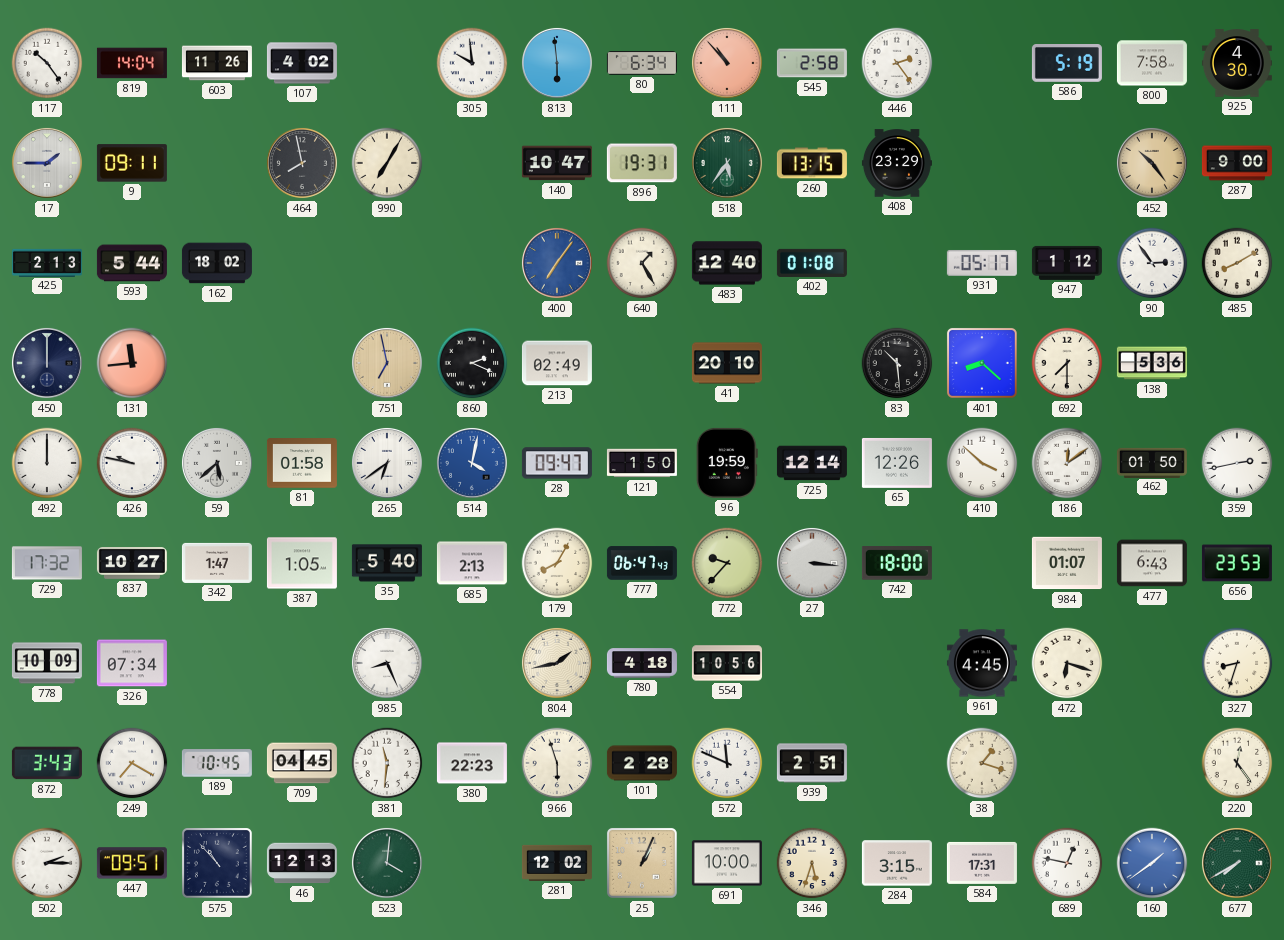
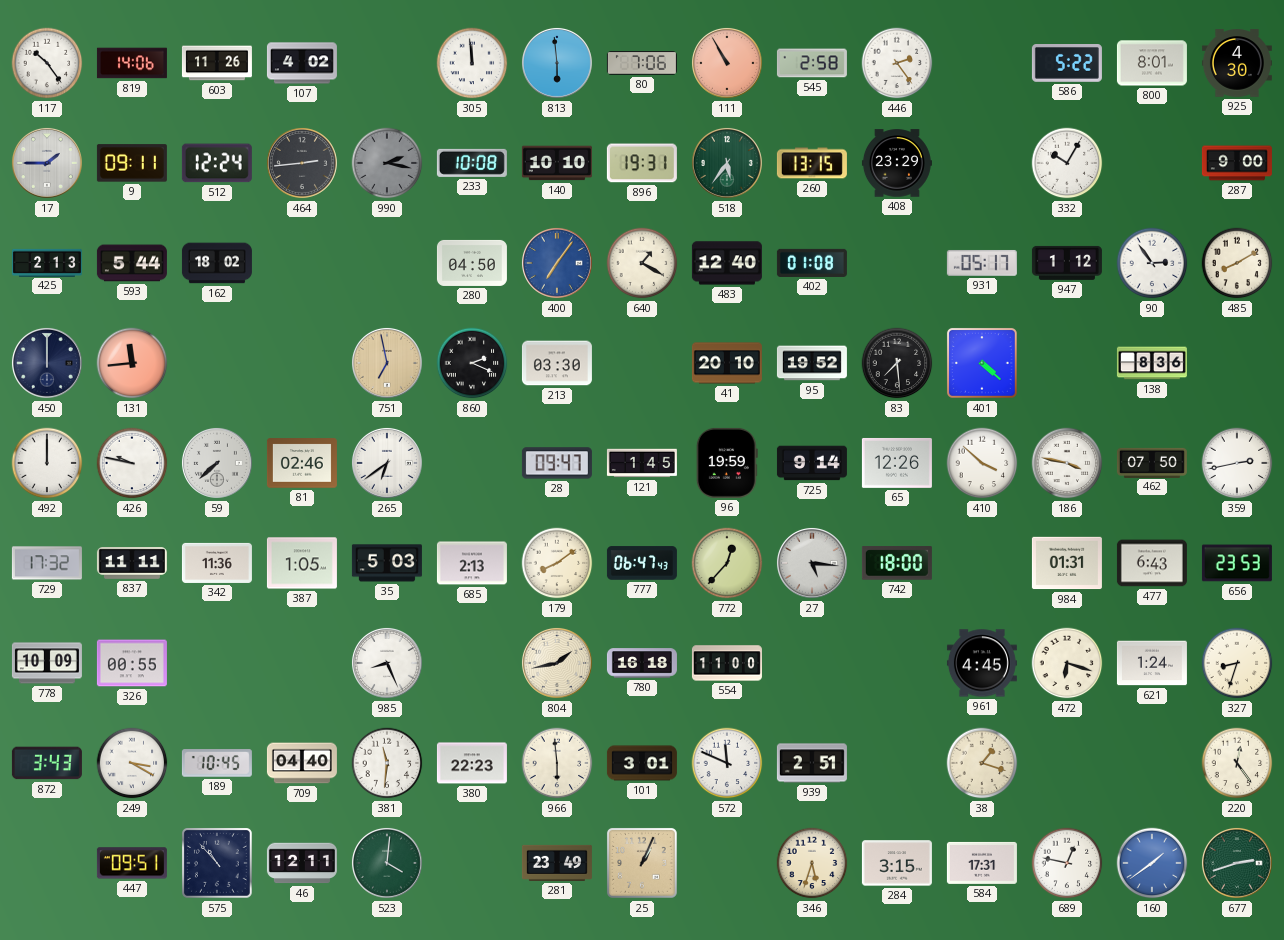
819: 14:04 -> 14:06
305: 9:59 -> 11:59
80: 6:34 -> 7:06
111: 10:53 -> 10:55
586: 5:19 -> 5:22
800: 7:58 -> 8:01
512: none -> 12:24
464: 7:58 -> 2:44
990: 7:05 -> 2:17
990 dial: cream -> grey
233: none -> 10:08
140: 10:47 -> 10:10
332: none -> 10:05
452: 10:24 -> none
280: none -> 04:50
640: 1:25 -> 1:20
213: 02:49 -> 03:30
95: none -> 19:52
83: 10:29 -> 7:29
401: 8:22 -> 4:22
692: 7:30 -> none
138: 5:36 -> 8:36
59: 5:38 -> 7:38
81: 01:58 -> 02:46
514: 4:02 -> none
121: 1:50 -> 1:45
725: 12:14 -> 9:14
186: 12:09 -> 3:47
462: 01:50 -> 07:50
837: 10:27 -> 11:11
342: 1:47 -> 11:36
35: 5:40 -> 5:03
179: 8:05 -> 8:09
772: 9:37 -> 12:37
27: 3:16 -> 5:16
984: 01:07 -> 01:31
326: 07:34 -> 00:55
780: 4:18 -> 16:18
554: 10:56 -> 11:00
621: none -> 1:24
249: 7:20 -> 3:20
709: 04:45 -> 04:40
966: 5:57 -> 5:59
101: 2:28 -> 3:01
502: 2:15 -> none
46: 12:13 -> 12:11
281: 12:02 -> 23:49
691: 10:00 -> none
677: 7:40 -> 2:42
